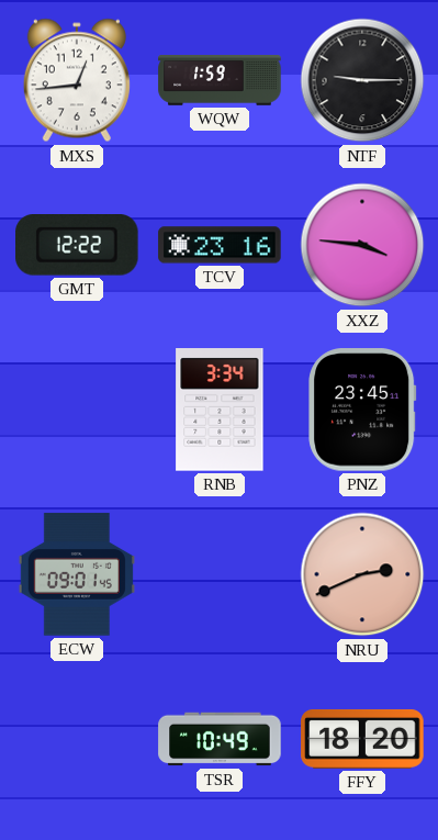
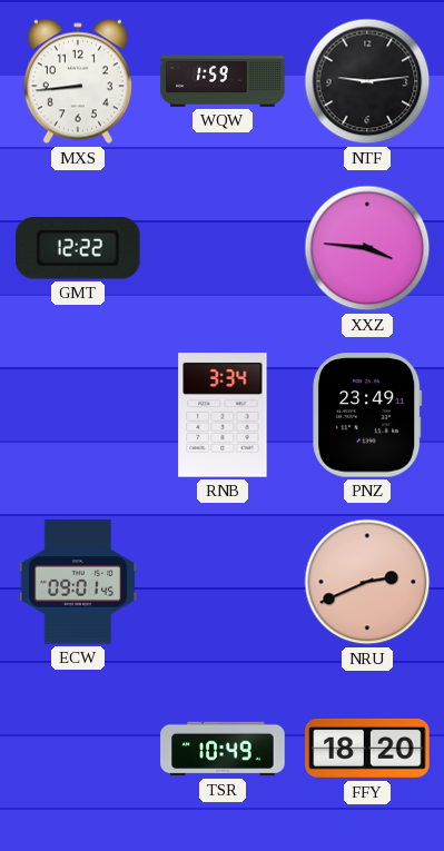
MXS: 12:44 -> 8:44
NTF: 9:15 -> 9:14
TCV: 23:16 -> none
PNZ: 23:45 -> 23:49
